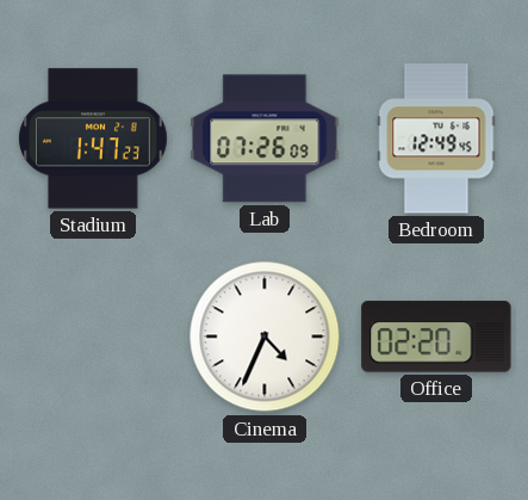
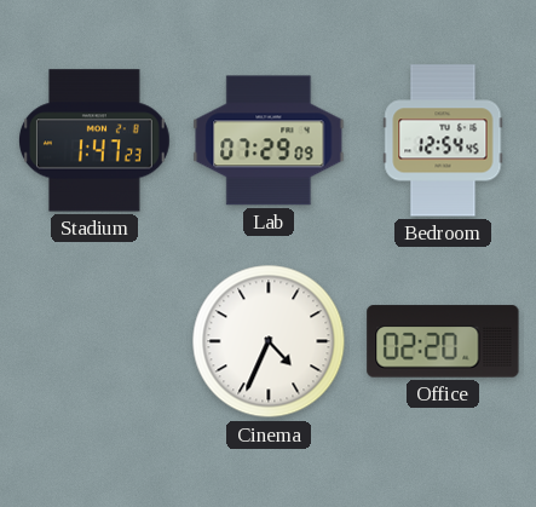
Lab: 07:26 -> 07:29
Bedroom: 12:49 -> 12:54
